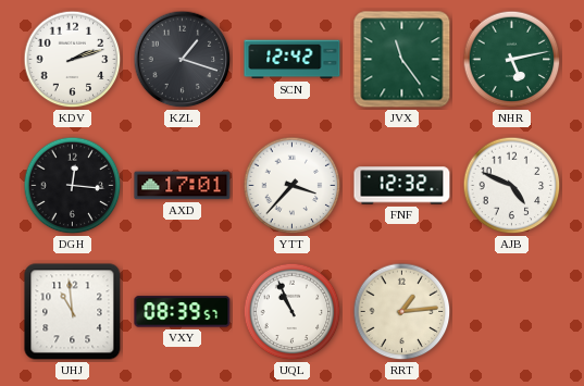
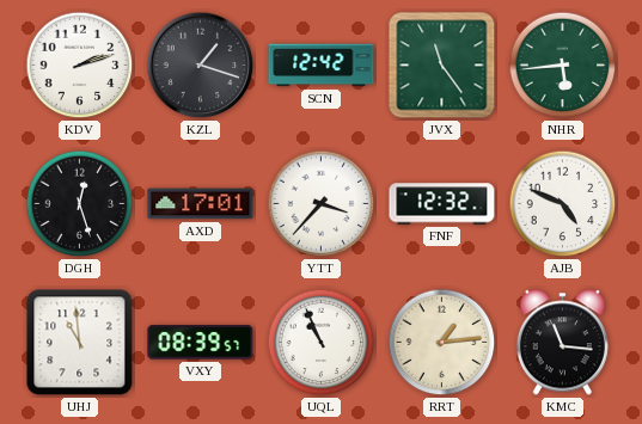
NHR: 5:13 -> 5:44
DGH: 12:16 -> 12:27
KMC: none -> 11:16
